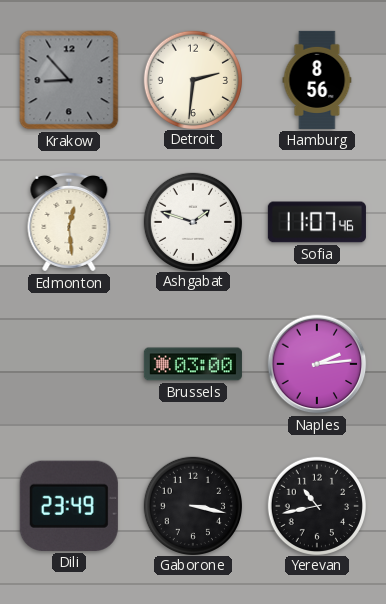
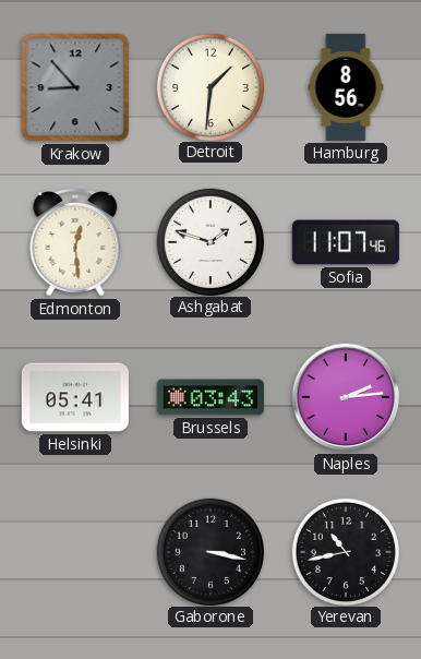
Detroit: 2:31 -> 1:31
Helsinki: none -> 05:41
Brussels: 03:00 -> 03:43
Dili: 23:49 -> none
